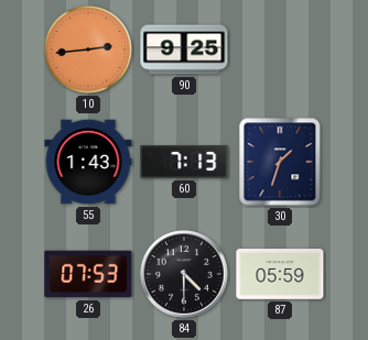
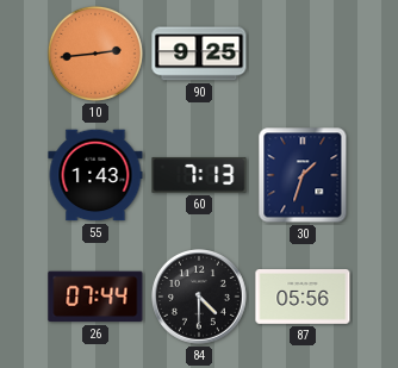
26: 07:53 -> 07:44
87: 05:59 -> 05:56
